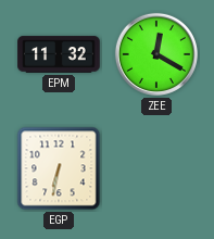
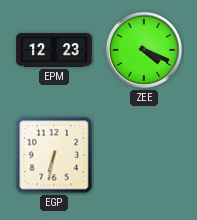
EPM: 11:32 -> 12:23
ZEE: 12:20 -> 4:19
